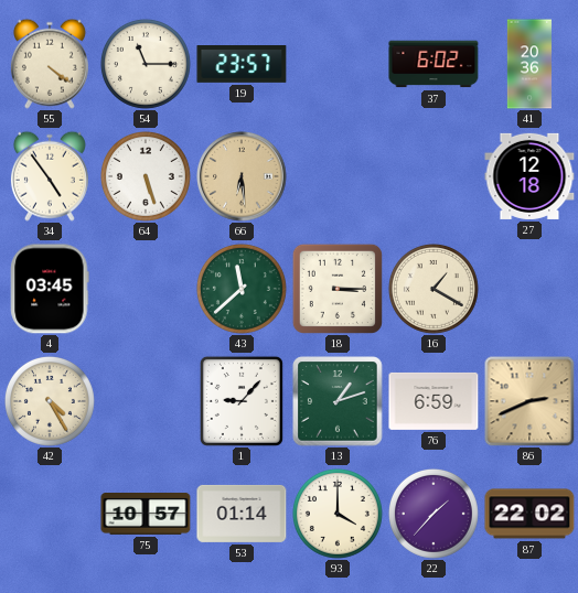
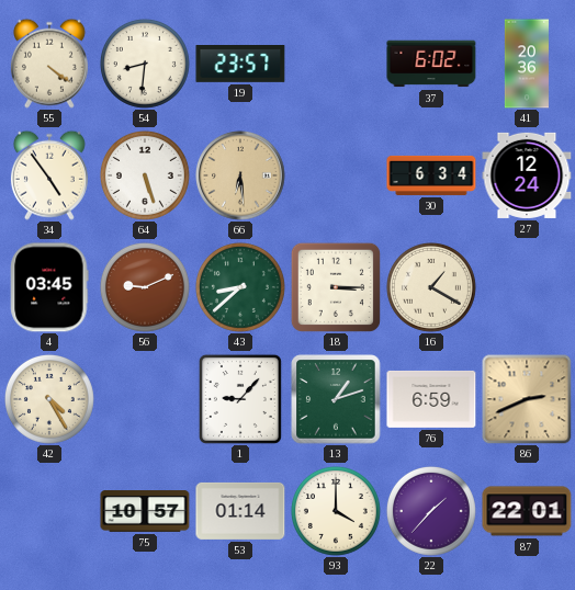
54: 11:15 -> 8:31
30: none -> 6:34
27: 12:18 -> 12:24
56: none -> 9:11
43: 11:38 -> 8:38
87: 22:02 -> 22:01
